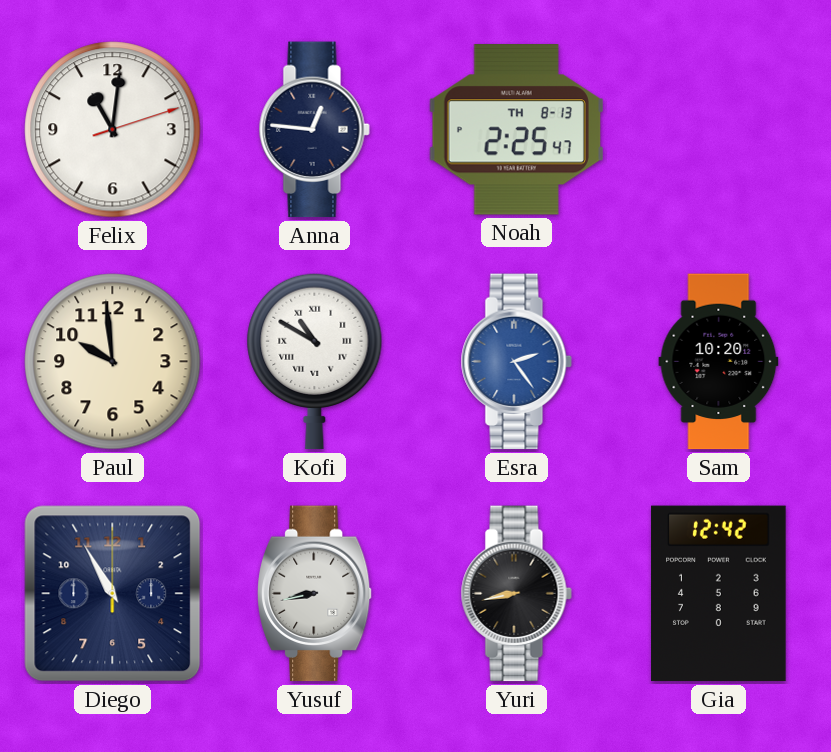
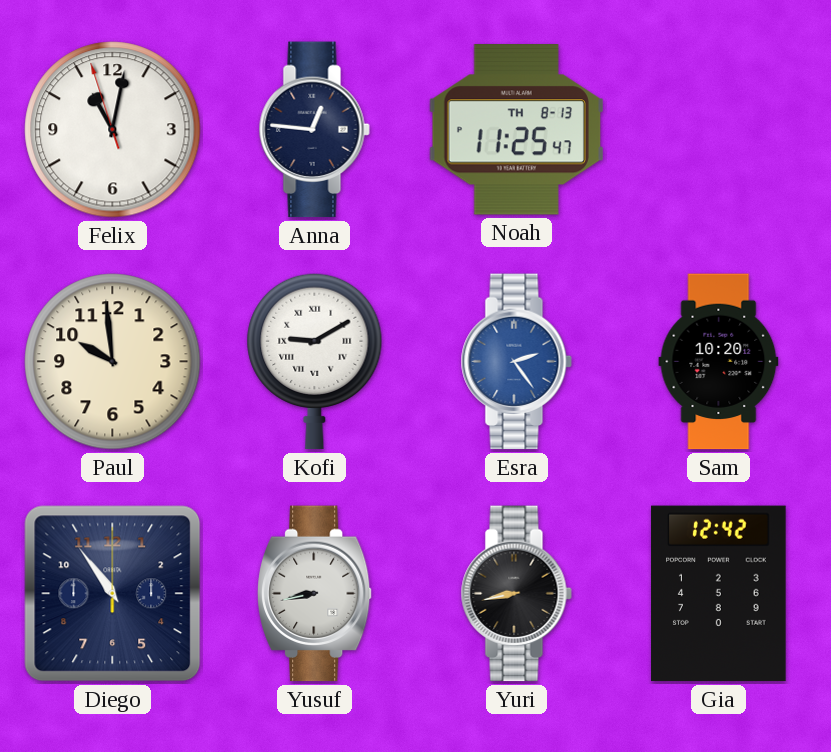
Felix: 11:01:12 -> 11:01:57
Noah: 2:25 -> 11:25
Kofi: 10:50 -> 9:10
Diego: 10:55 -> 10:54
